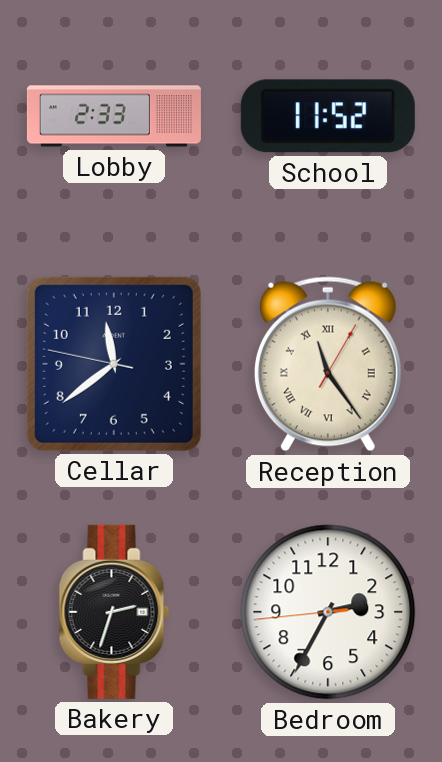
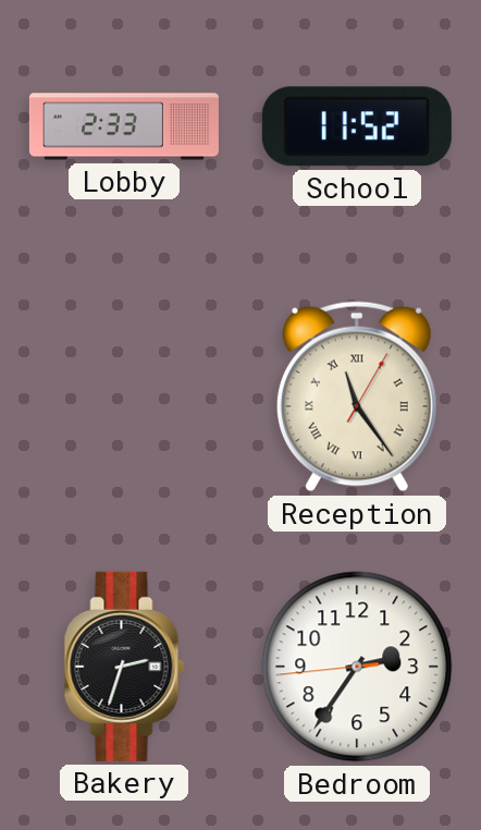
Cellar: 11:38 -> none
Bedroom: 2:34 -> 2:35
